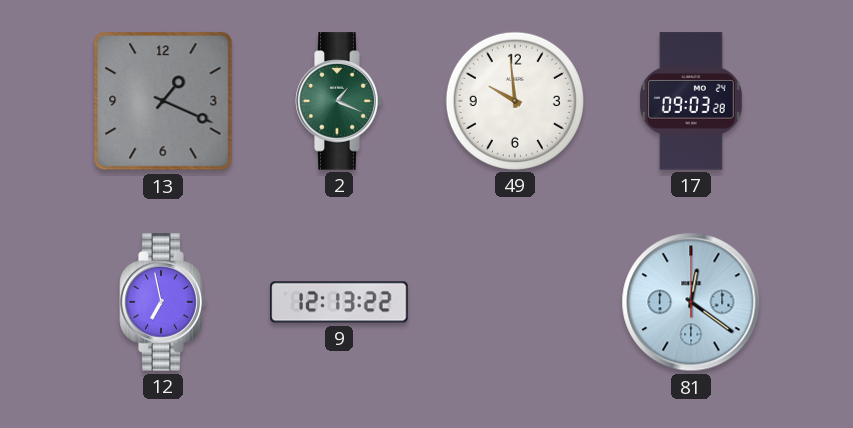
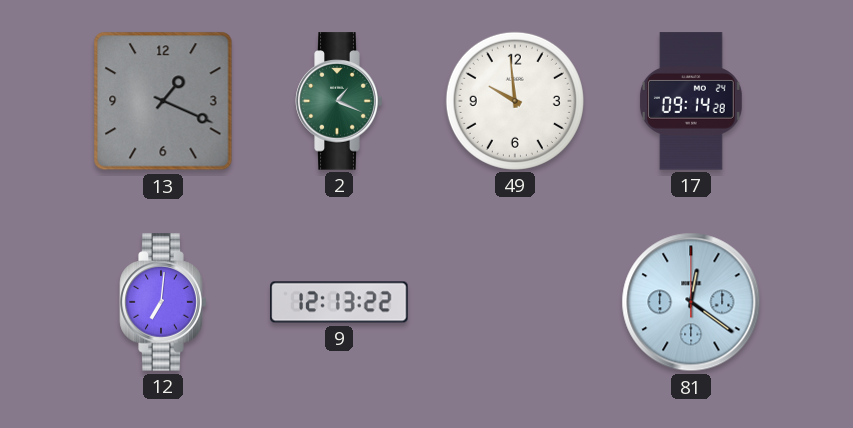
17: 09:03 -> 09:14
12: 6:58 -> 7:01
